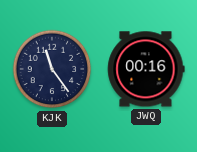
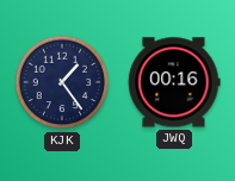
KJK: 11:24 -> 1:24
